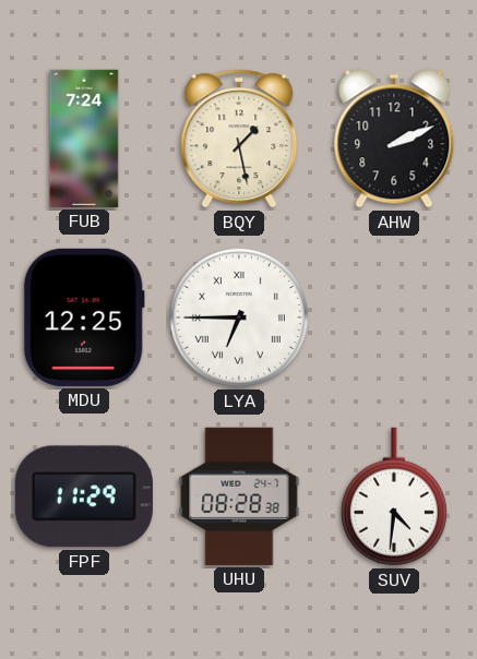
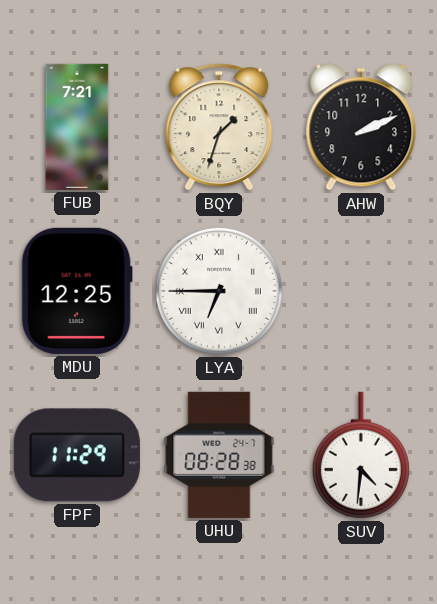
FUB: 7:24 -> 7:21
BQY: 1:28 -> 1:33
